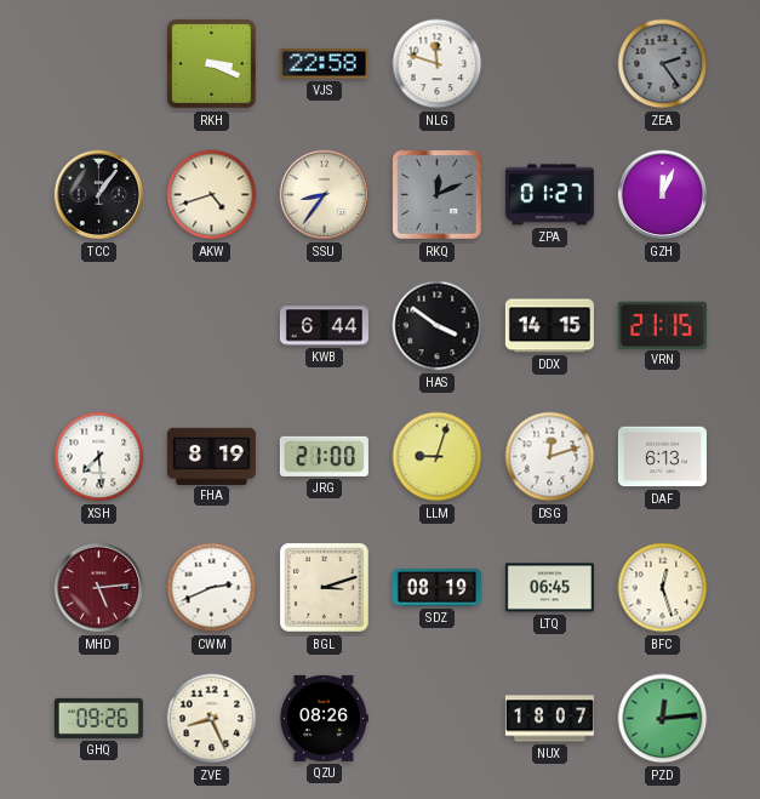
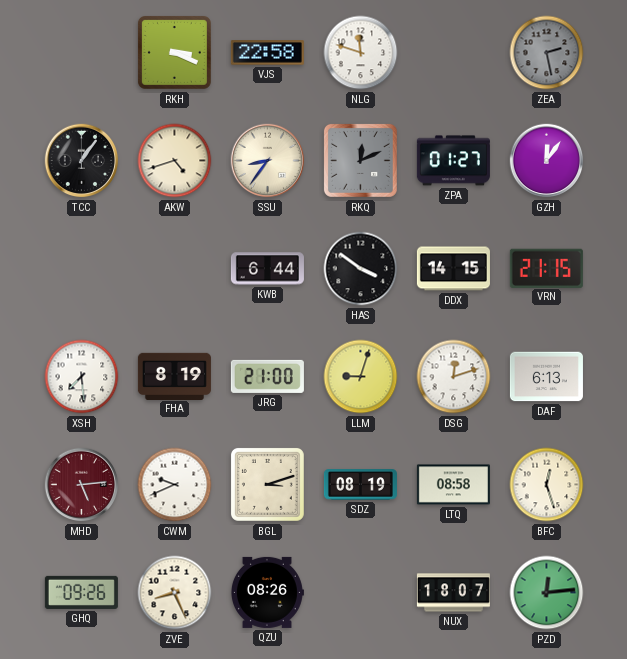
ZEA: 2:24 -> 2:28
GZH: 12:04 -> 12:06
CWM: 2:41 -> 9:41
LTQ: 06:45 -> 08:58
